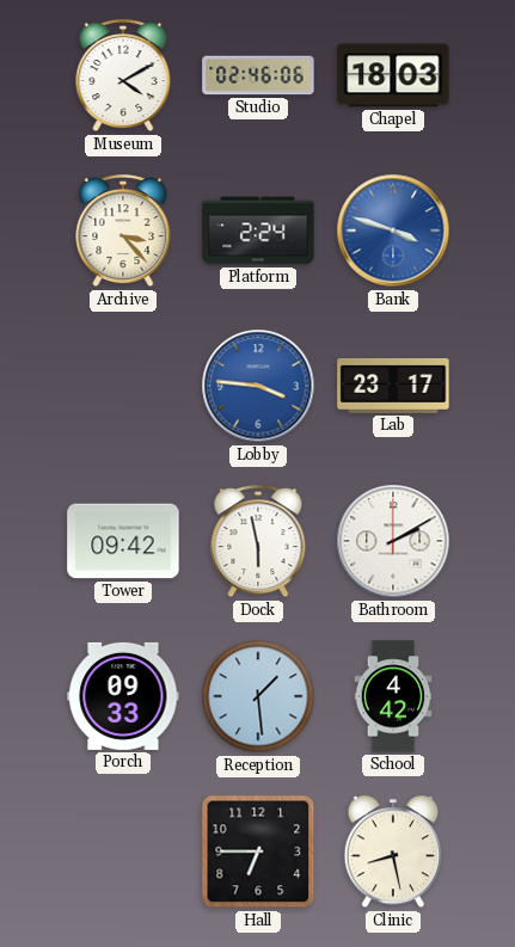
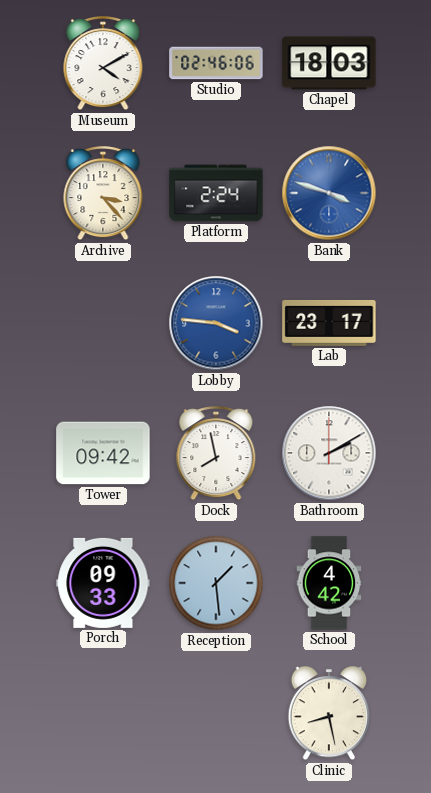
Dock: 5:58 -> 7:58
Hall: 6:45 -> none
